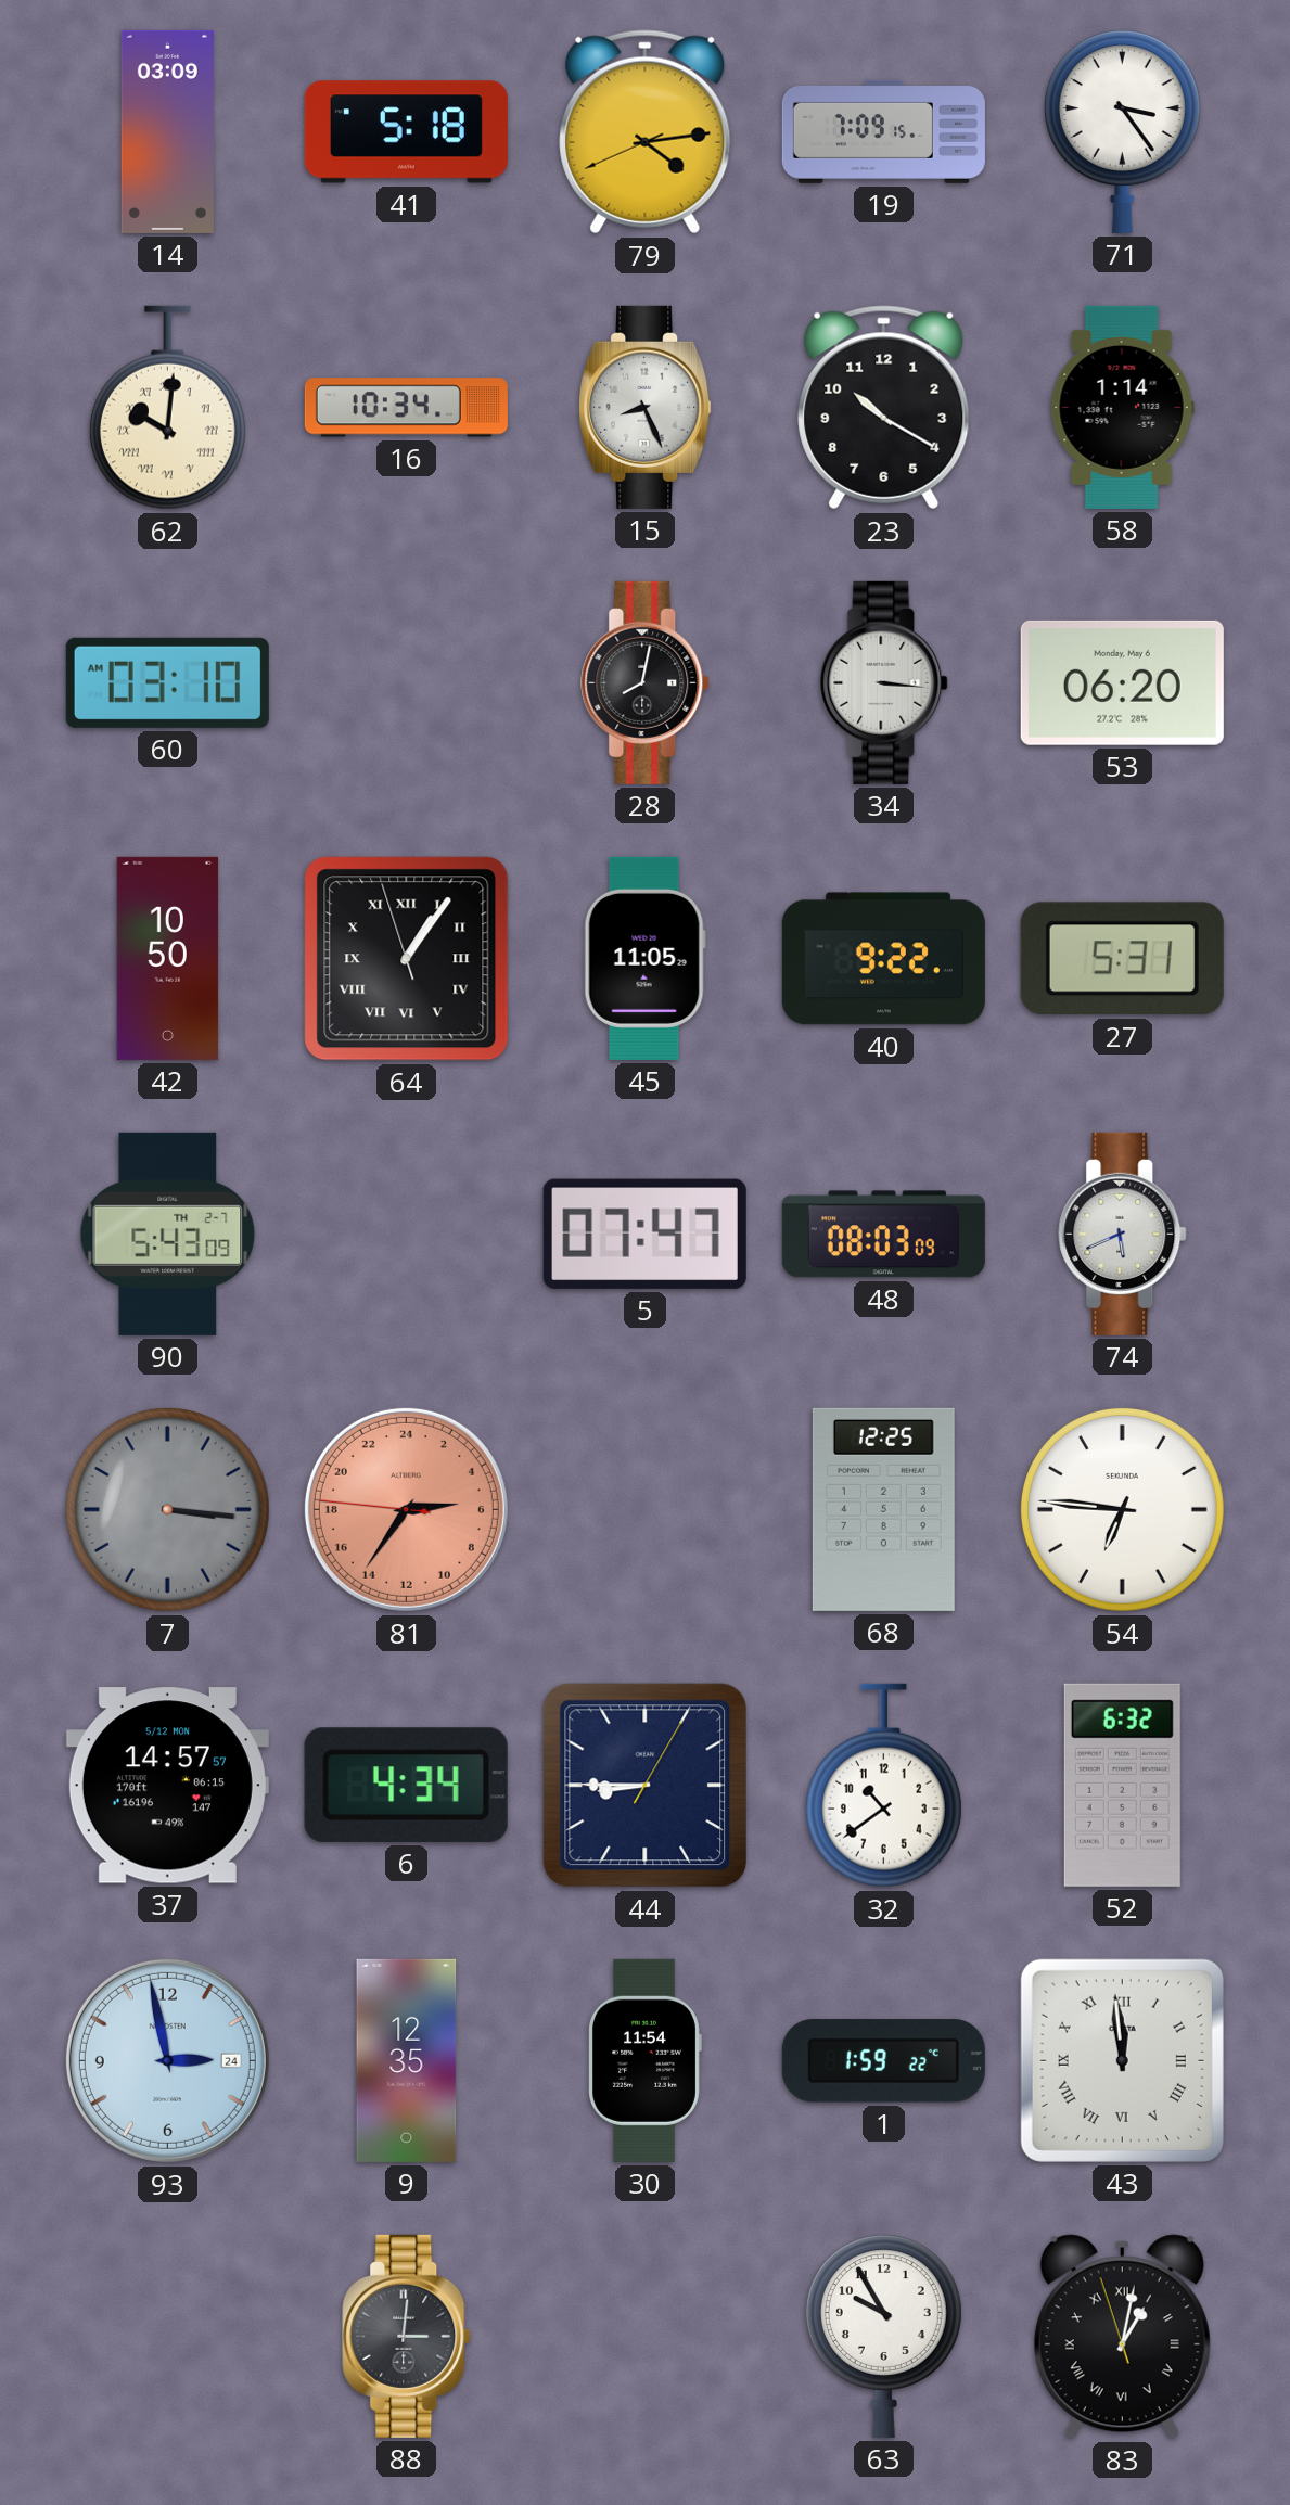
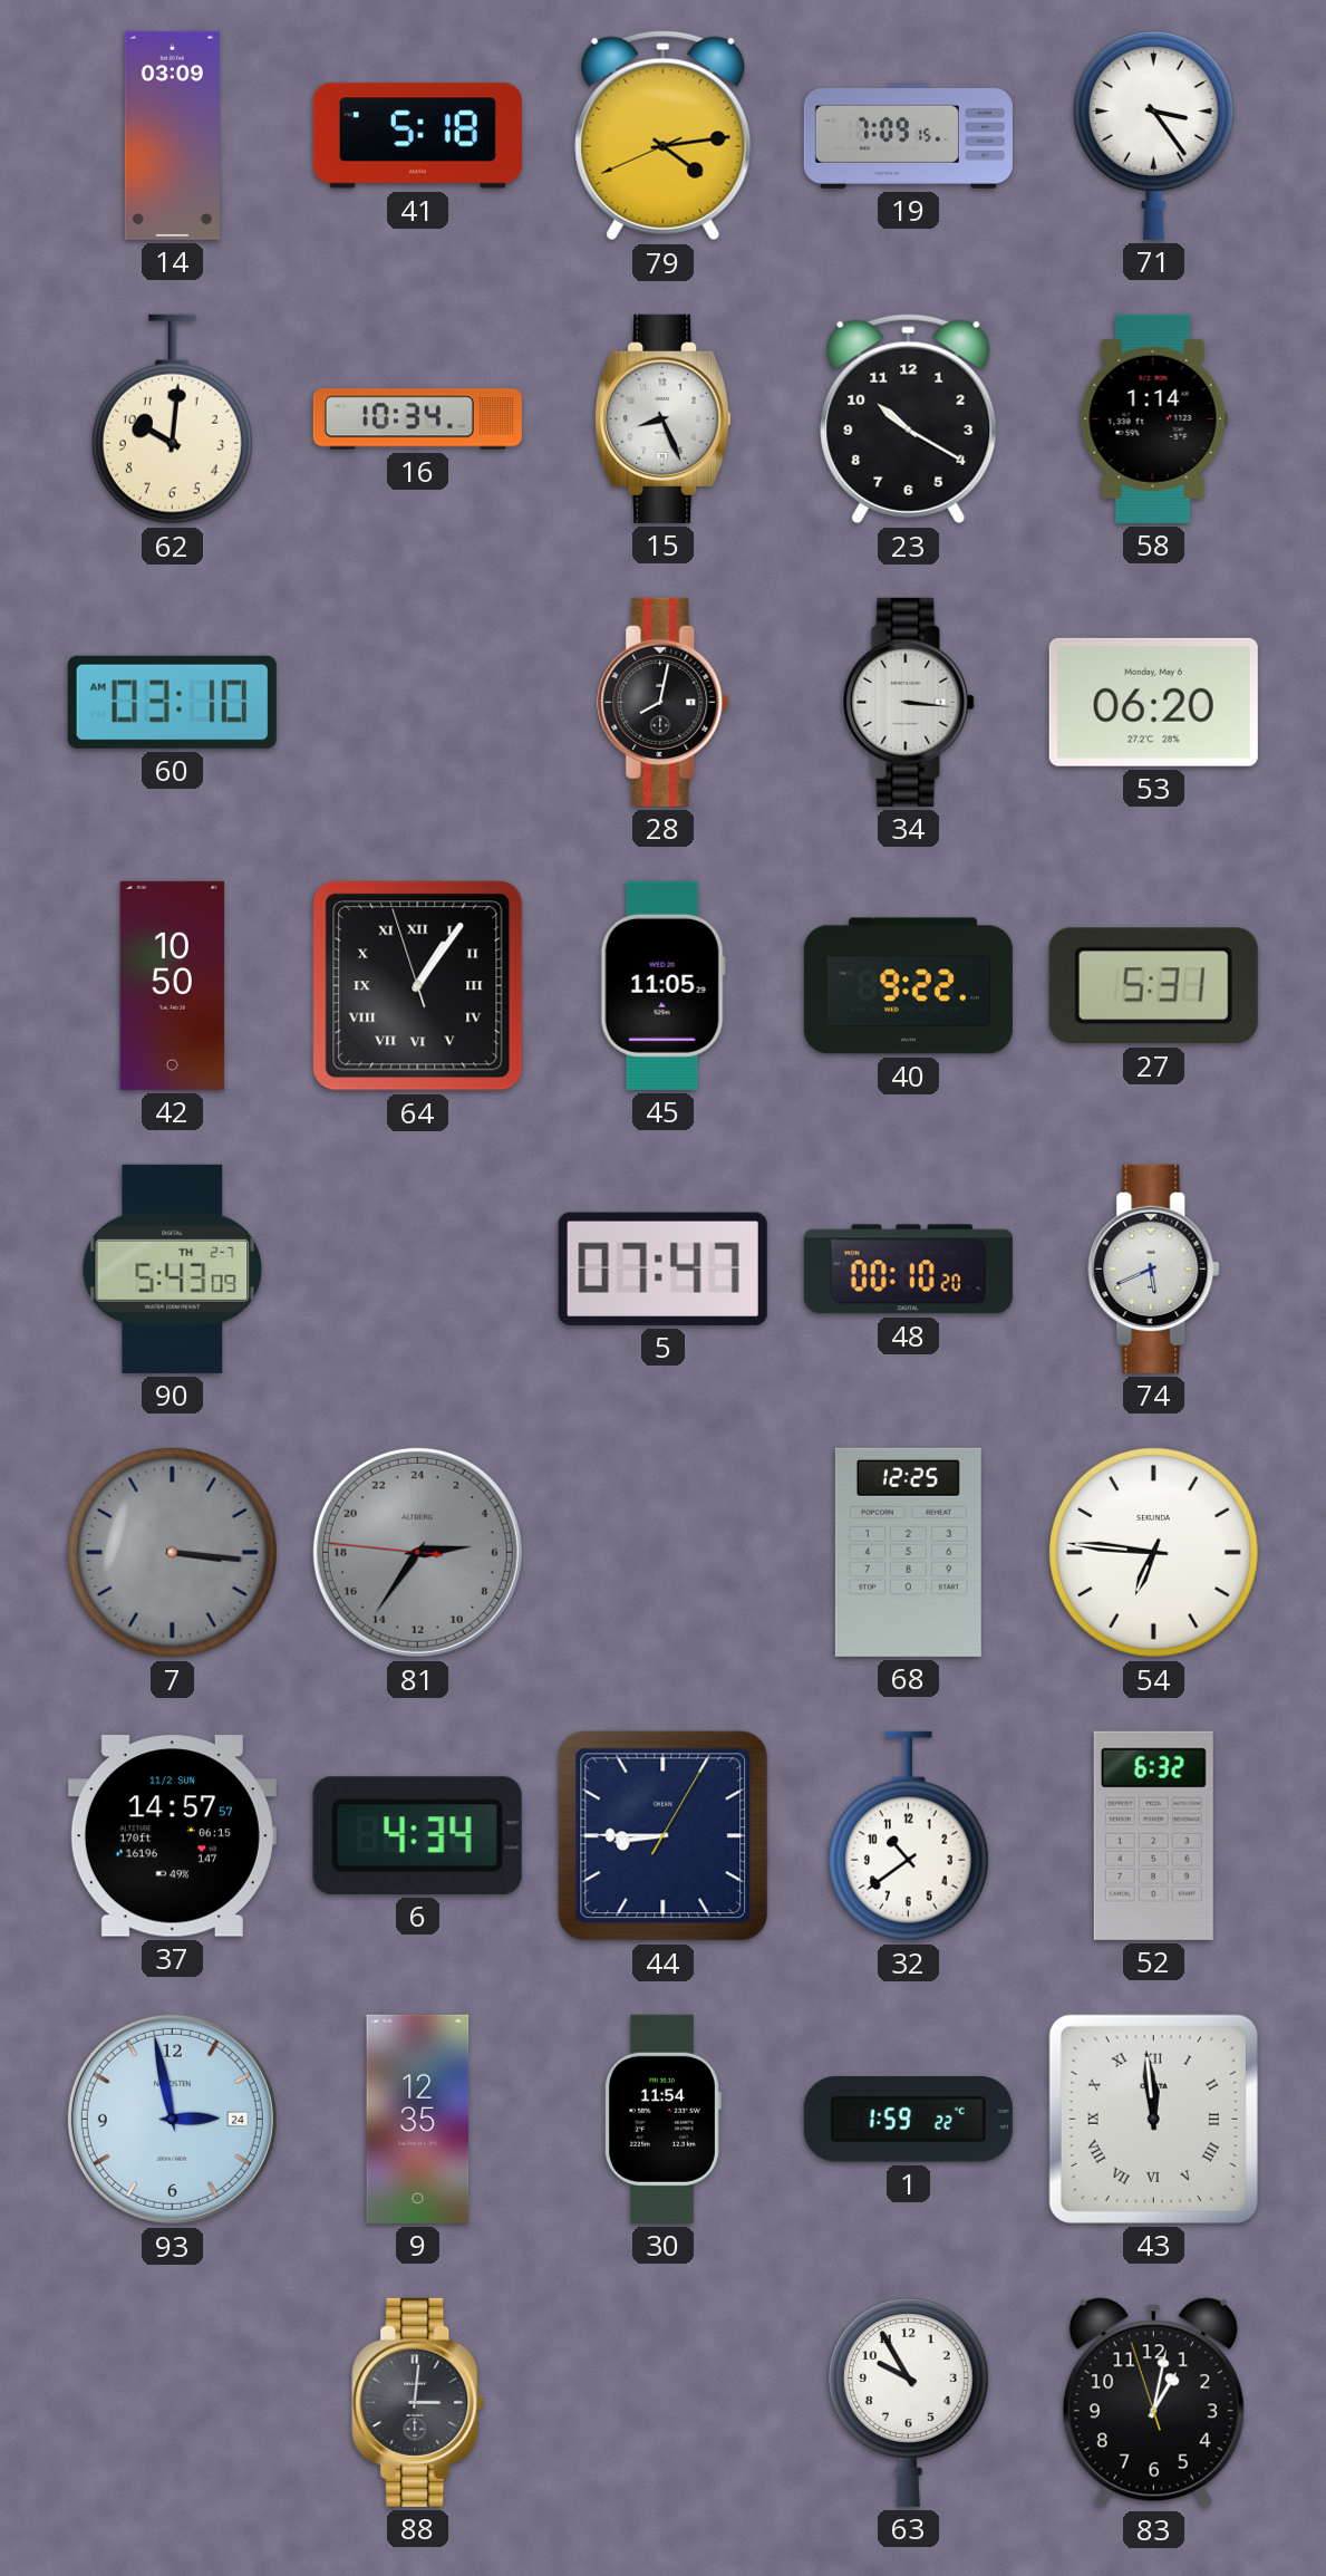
62 numerals: Roman -> Arabic
48: 08:03 -> 00:10
81 dial: salmon -> grey
37 date: 5/12 MON -> 11/2 SUN
83 numerals: Roman -> Arabic
